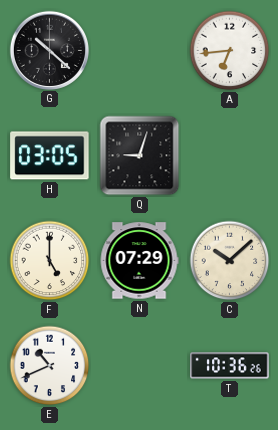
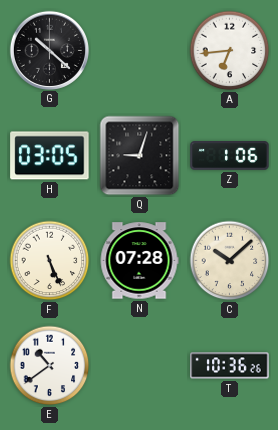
Z: none -> 1:06
F: 5:00 -> 5:26
N: 07:29 -> 07:28
E: 10:41 -> 10:39
